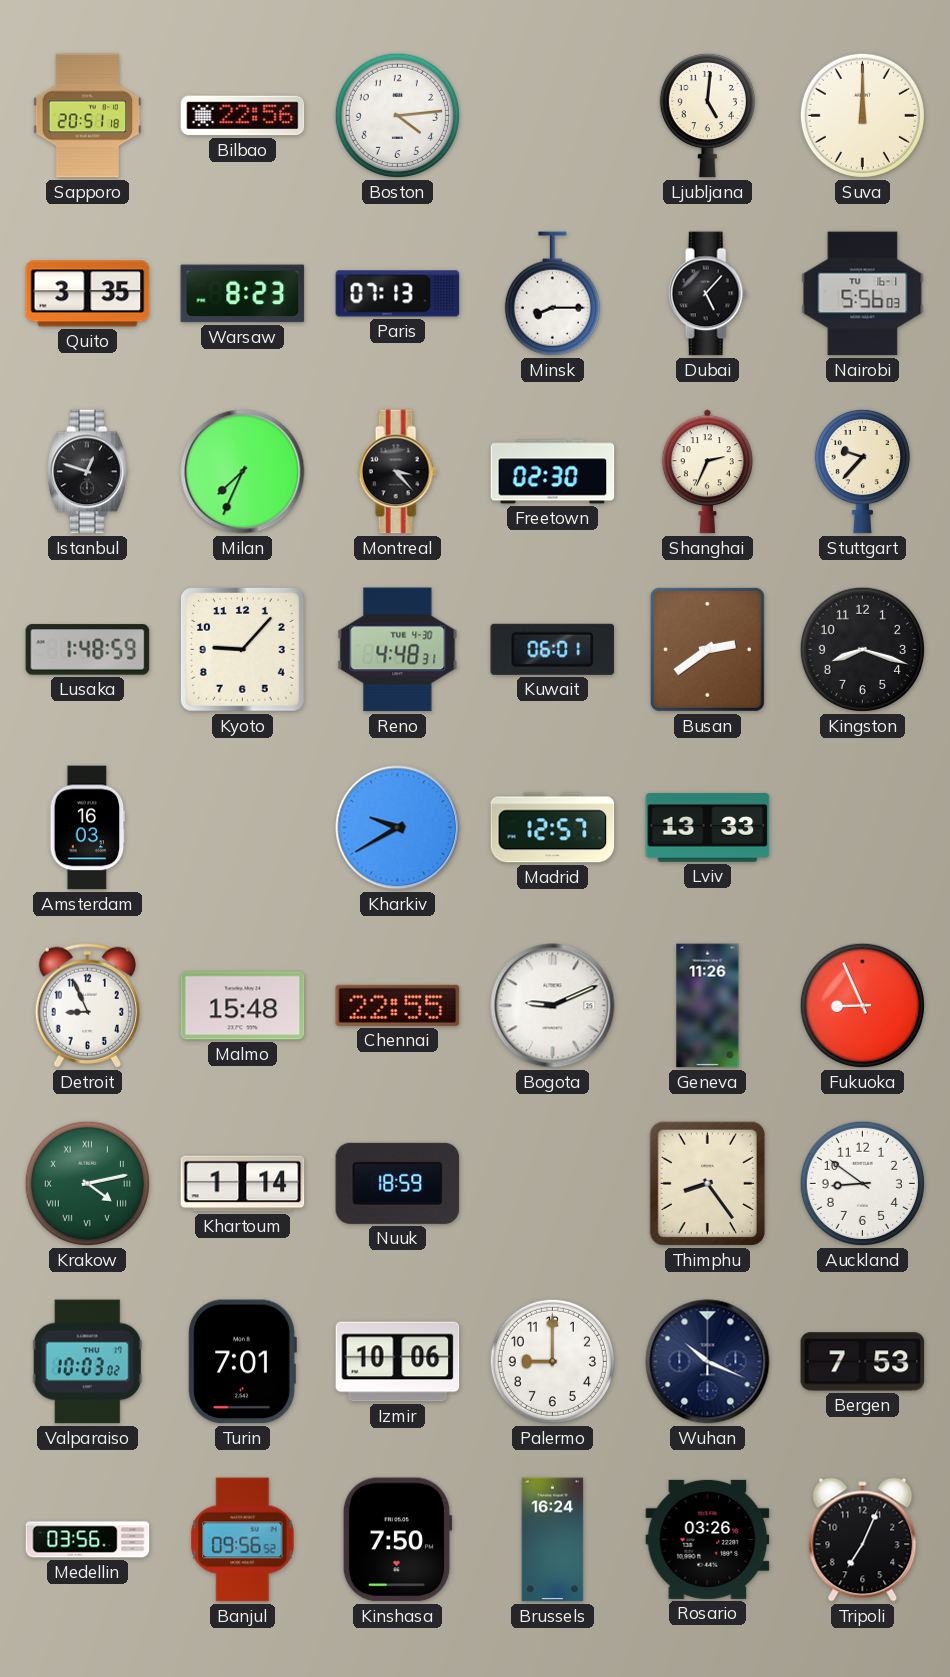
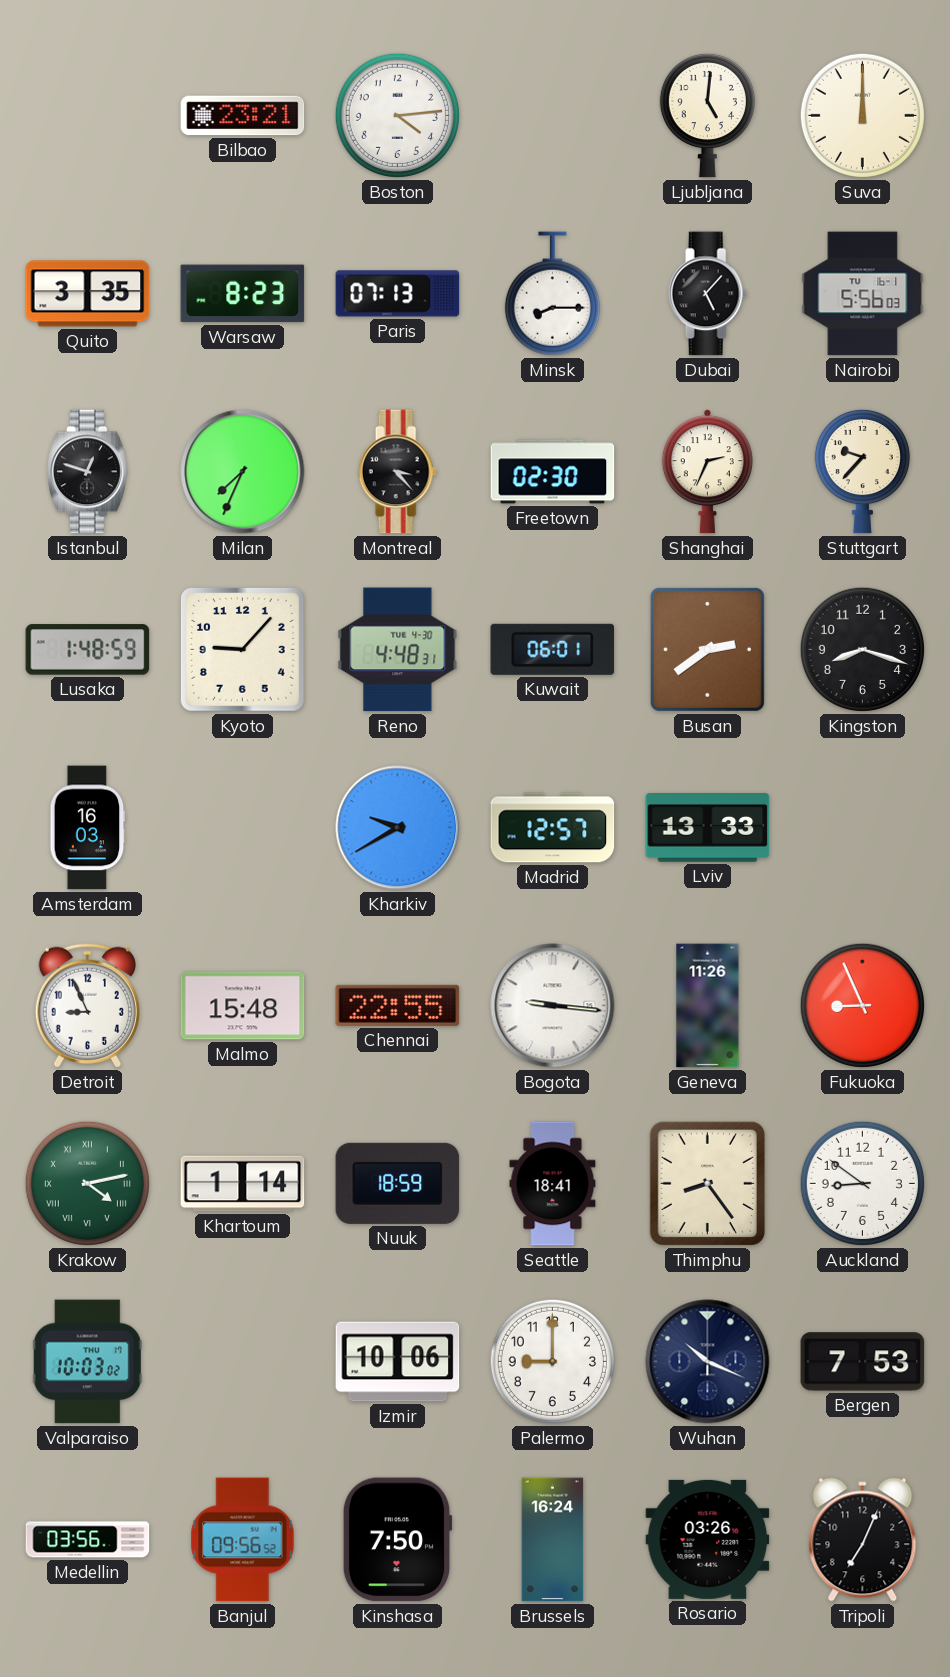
Sapporo: 20:51 -> none
Bilbao: 22:56 -> 23:21
Bogota: 9:11 -> 9:16
Seattle: none -> 18:41
Turin: 7:01 -> none
